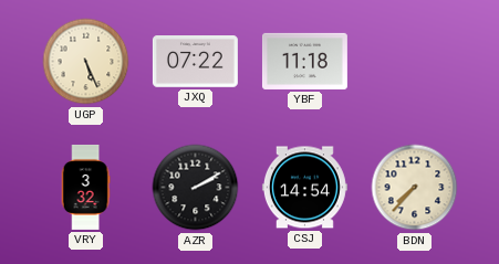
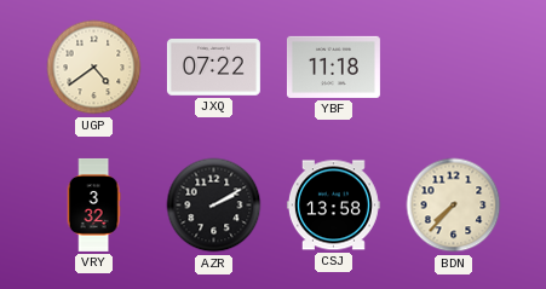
UGP: 5:26 -> 4:39
CSJ: 14:54 -> 13:58
